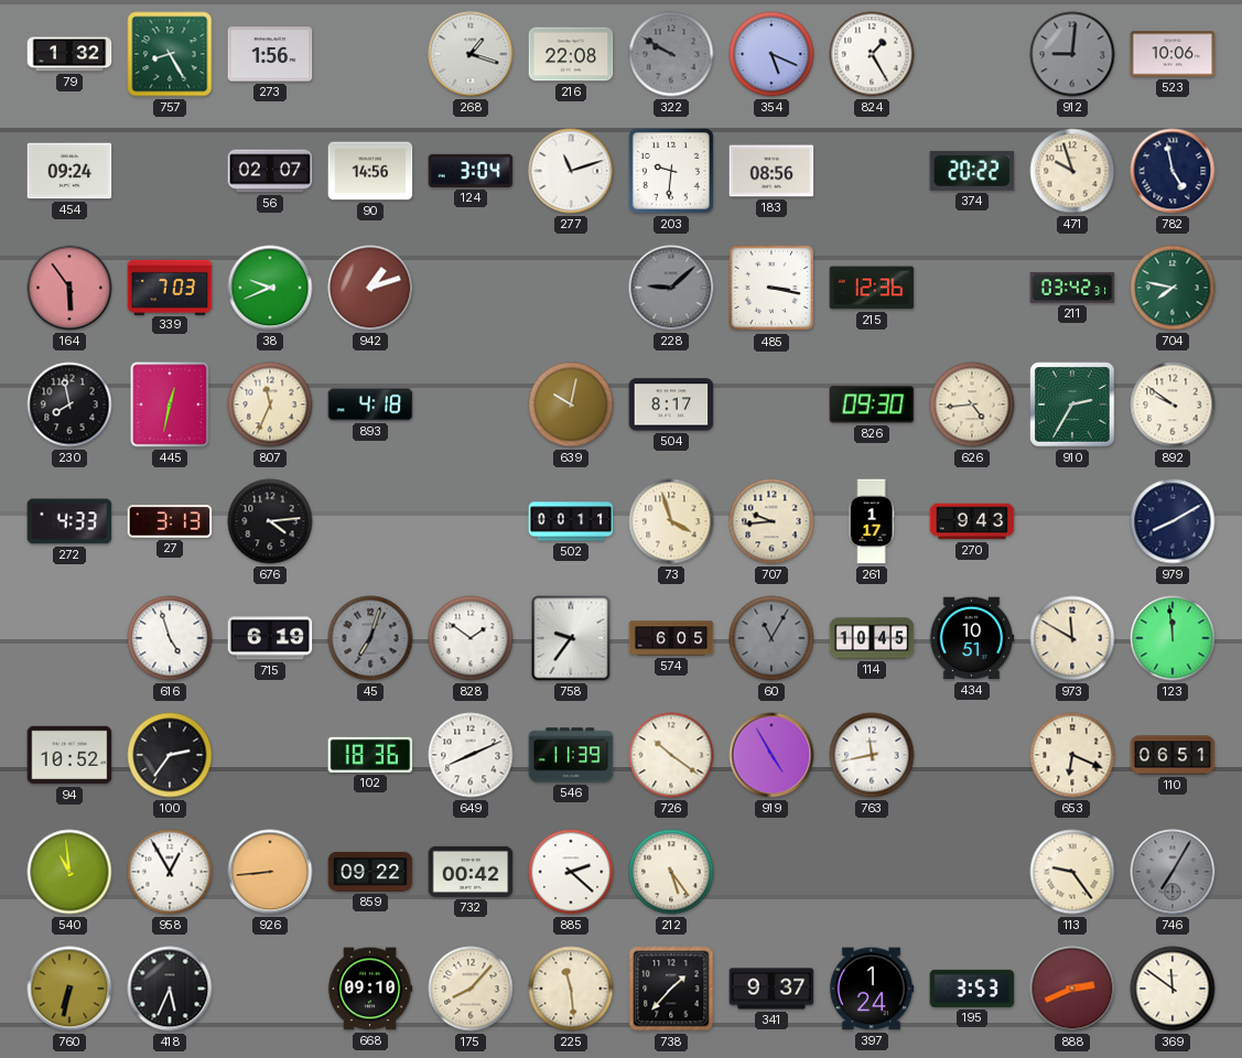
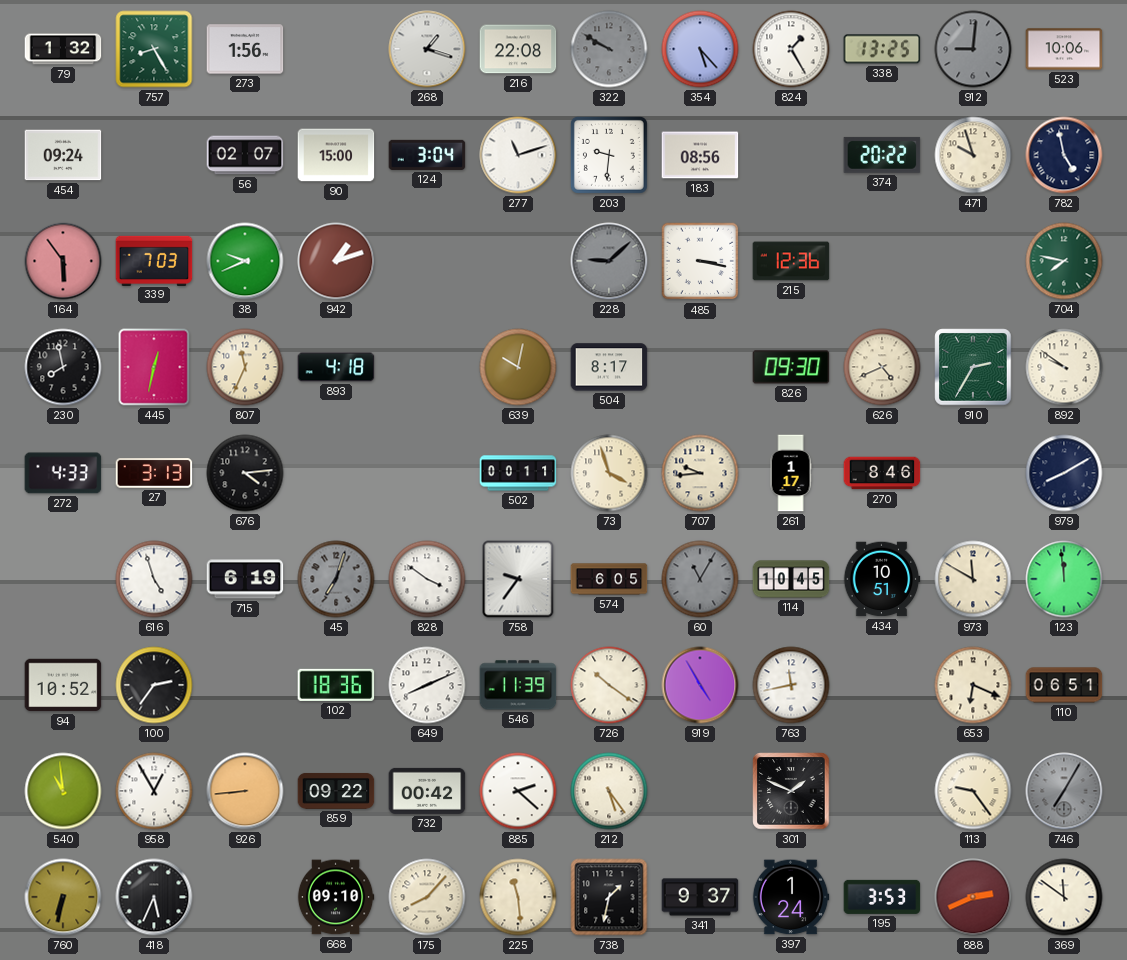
354: 5:19 -> 5:23
338: none -> 13:25
90: 14:56 -> 15:00
211: 03:42 -> none
626: 4:44 -> 4:41
270: 9:43 -> 8:46
828: 1:51 -> 3:51
301: none -> 1:49
738: 1:37 -> 1:32
